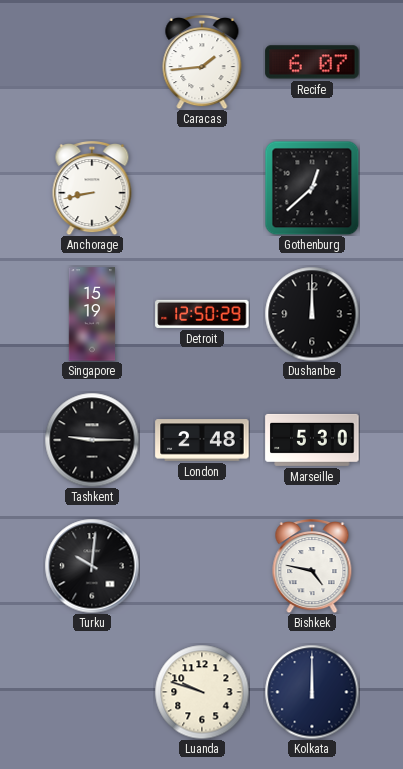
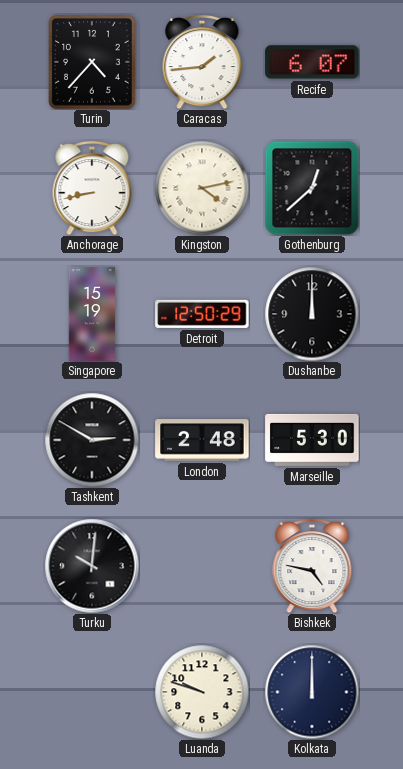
Turin: none -> 4:37
Kingston: none -> 4:13
Tashkent: 9:15 -> 2:50
